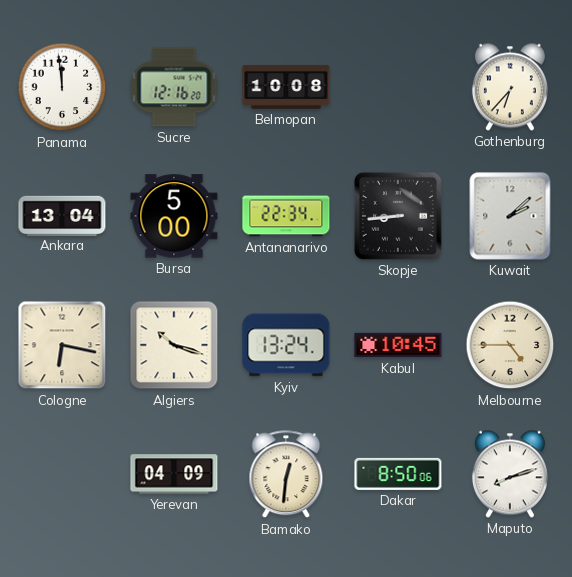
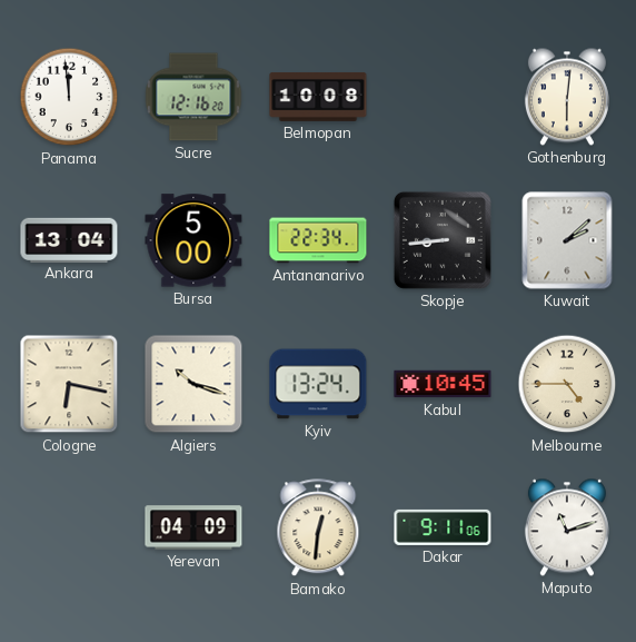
Gothenburg: 6:37 -> 6:01
Dakar: 8:50 -> 9:11
Maputo: 8:12 -> 11:12
